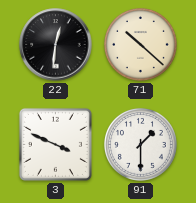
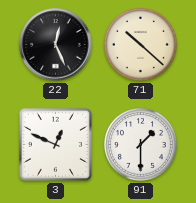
22: 12:31 -> 12:26
3: 3:49 -> 12:49
